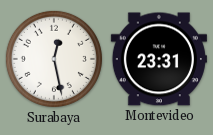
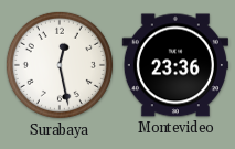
Montevideo: 23:31 -> 23:36
